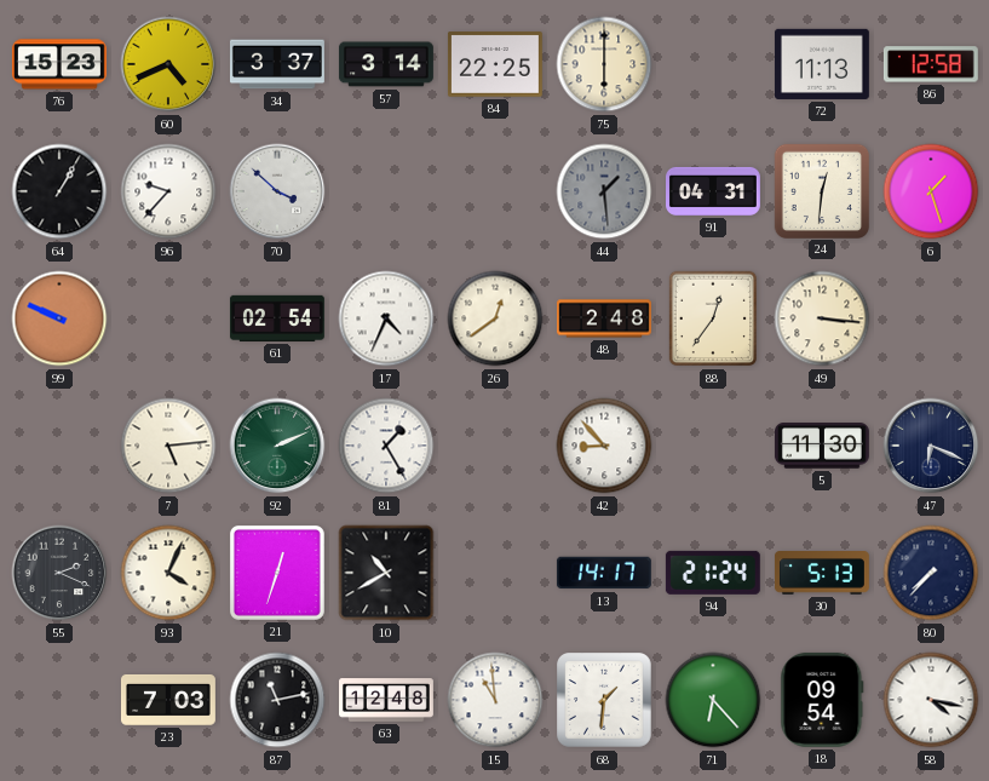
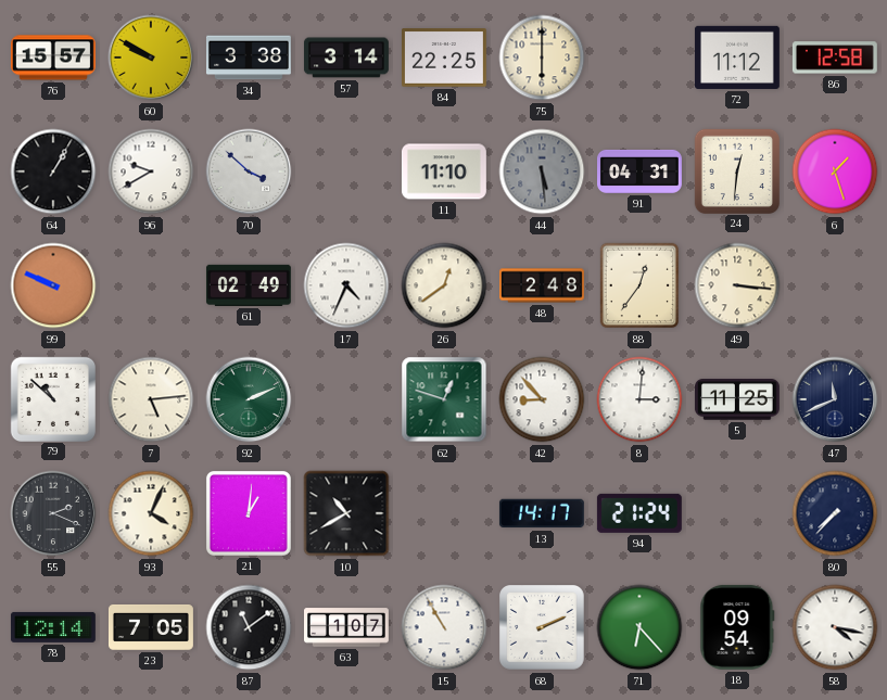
76: 15:23 -> 15:57
60: 4:41 -> 9:50
34: 3:37 -> 3:38
72: 11:13 -> 11:12
96: 9:37 -> 9:40
11: none -> 11:10
44: 1:29 -> 5:29
61: 02:54 -> 02:49
79: none -> 10:52
81: 1:25 -> none
62: none -> 12:48
8: none -> 3:01
5: 11:30 -> 11:25
47: 6:19 -> 11:41
21: 12:33 -> 1:01
30: 5:13 -> none
78: none -> 12:14
23: 7:03 -> 7:05
87: 11:13 -> 11:09
63: 12:48 -> 1:07
15: 10:59 -> 10:55
68: 1:31 -> 2:11
